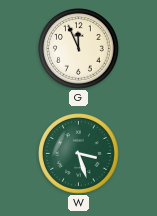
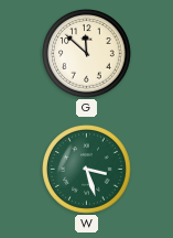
G: 11:56 -> 11:52
